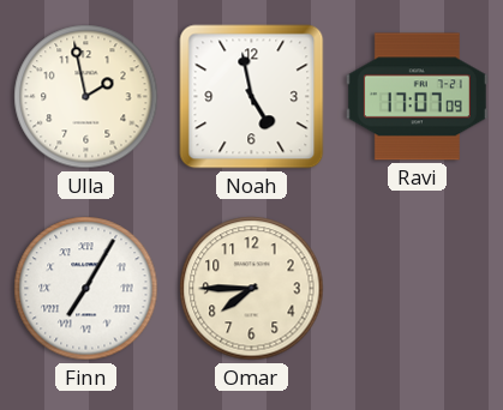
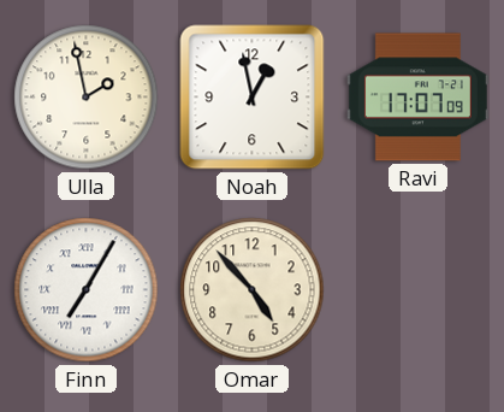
Noah: 4:58 -> 12:58
Omar: 7:45 -> 4:53
